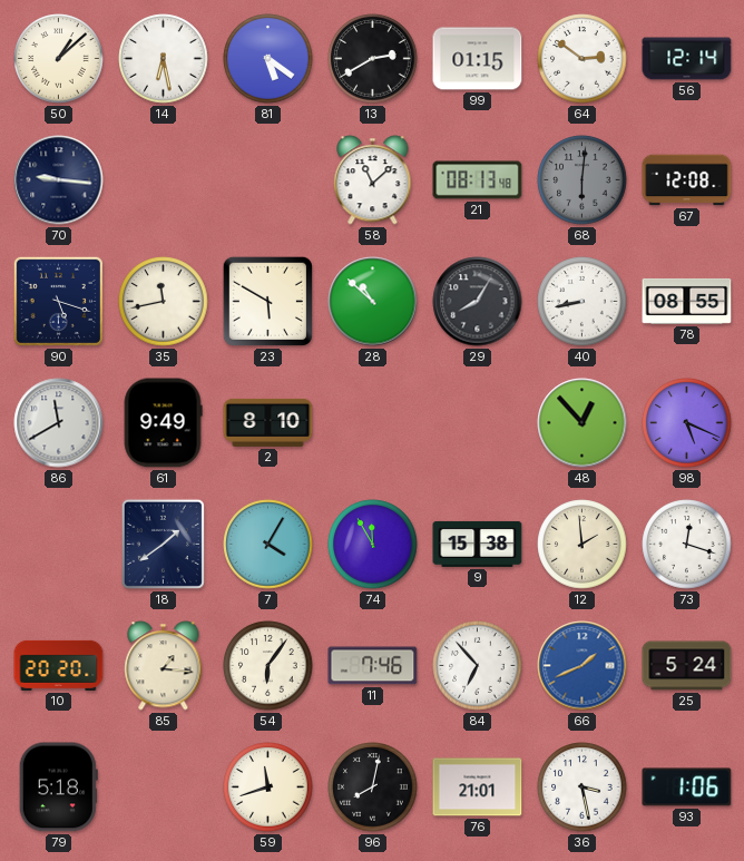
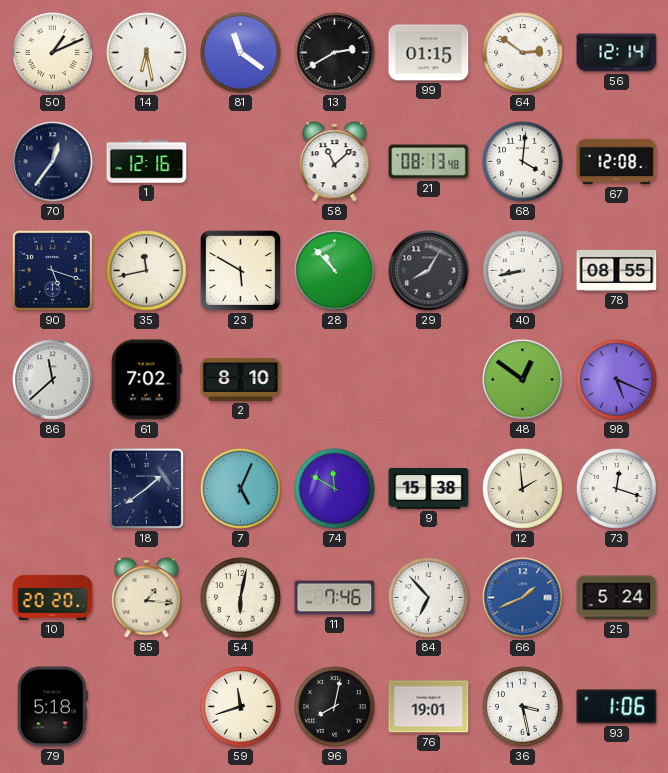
50: 1:08 -> 1:11
81: 5:21 -> 11:21
70: 9:16 -> 12:36
1: none -> 12:16
68: 6:01 -> 4:01
68 dial: grey -> white
28: 10:52 -> 10:53
86: 11:40 -> 11:38
61: 9:49 -> 7:02
48: 12:53 -> 12:51
7: 4:05 -> 5:04
74: 11:55 -> 11:50
54: 6:06 -> 6:02
76: 21:01 -> 19:01
